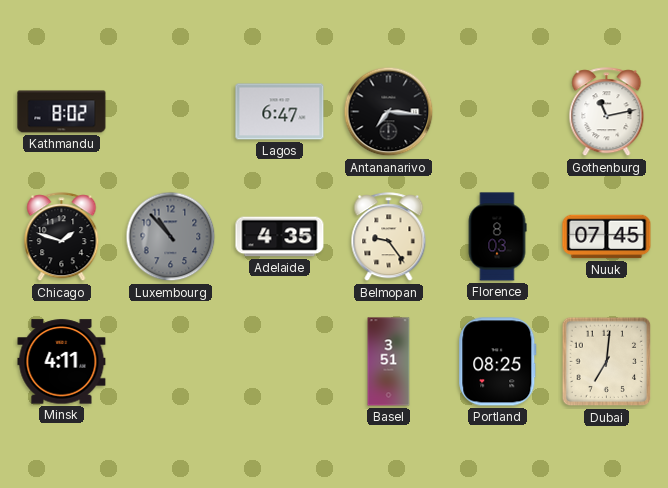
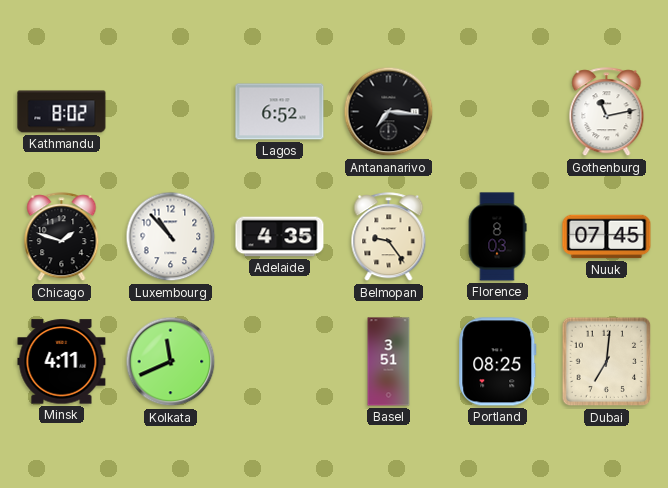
Lagos: 6:47 -> 6:52
Luxembourg dial: grey -> white
Kolkata: none -> 11:41
